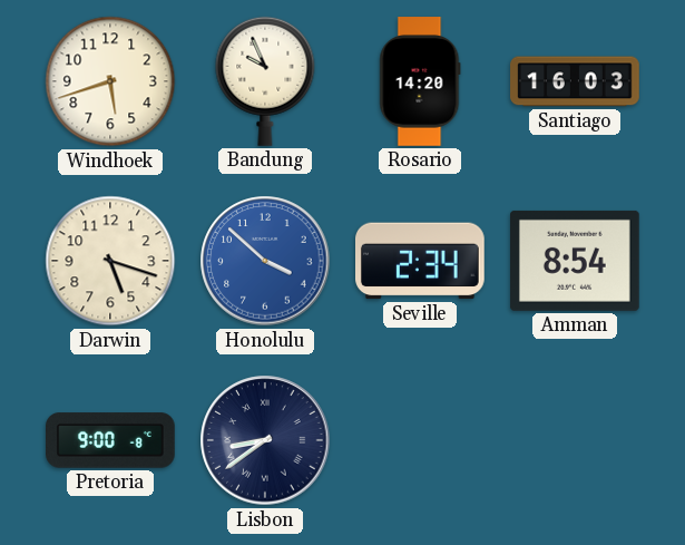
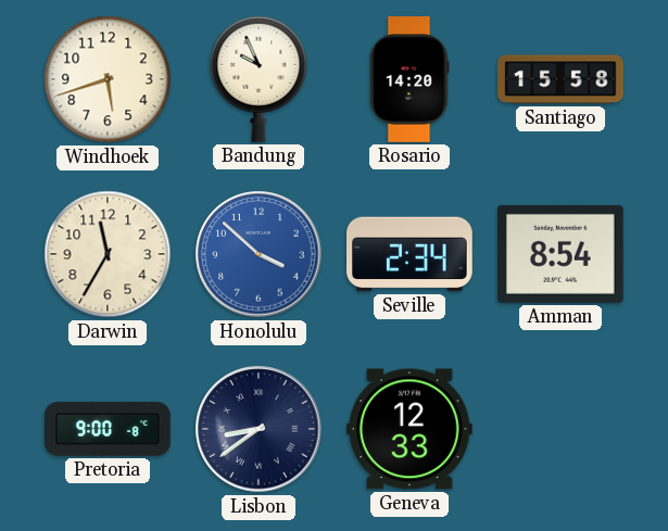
Santiago: 16:03 -> 15:58
Darwin: 5:18 -> 11:35
Geneva: none -> 12:33
